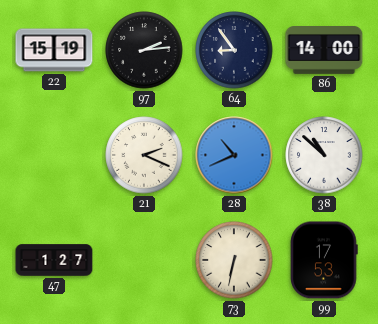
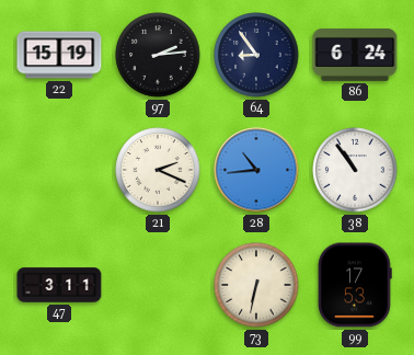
86: 14:00 -> 6:24
28: 10:41 -> 10:44
38: 10:52 -> 10:54
47: 1:27 -> 3:11
